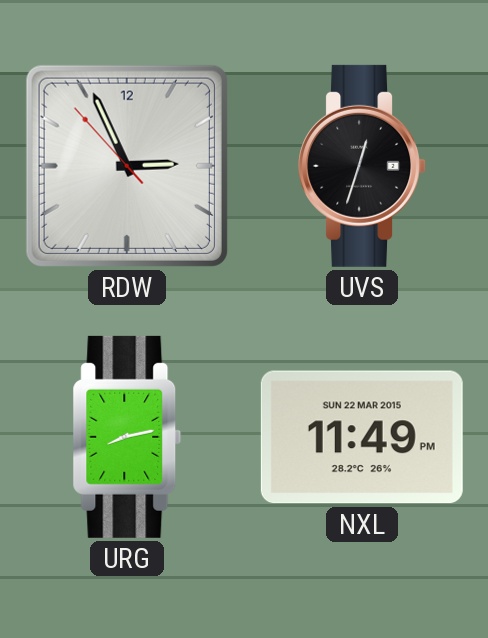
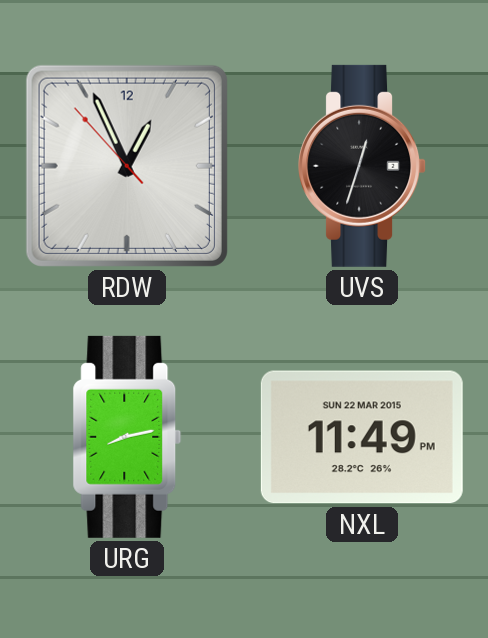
RDW: 2:55 -> 12:55
